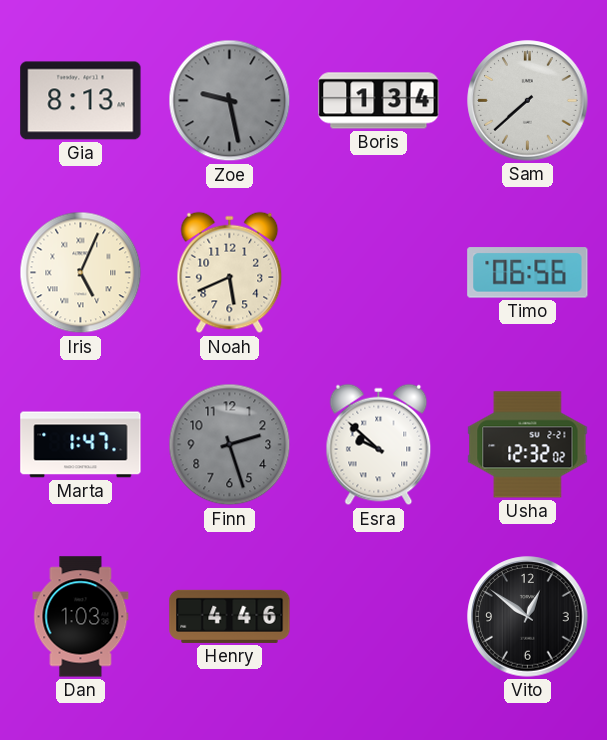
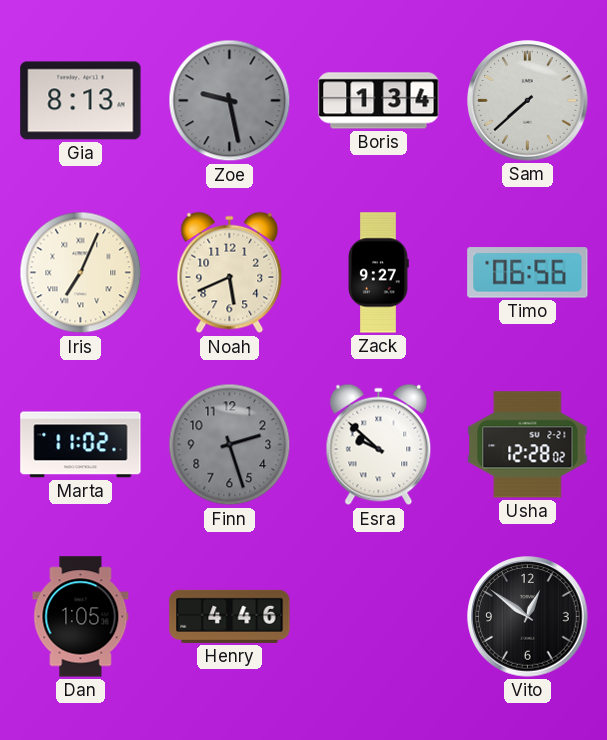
Iris: 5:04 -> 7:04
Zack: none -> 9:27
Marta: 1:47 -> 11:02
Usha: 12:32 -> 12:28
Dan: 1:03 -> 1:05
